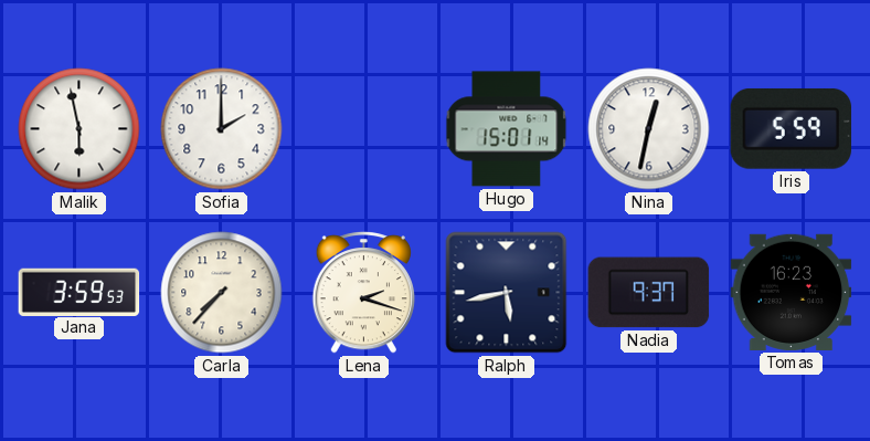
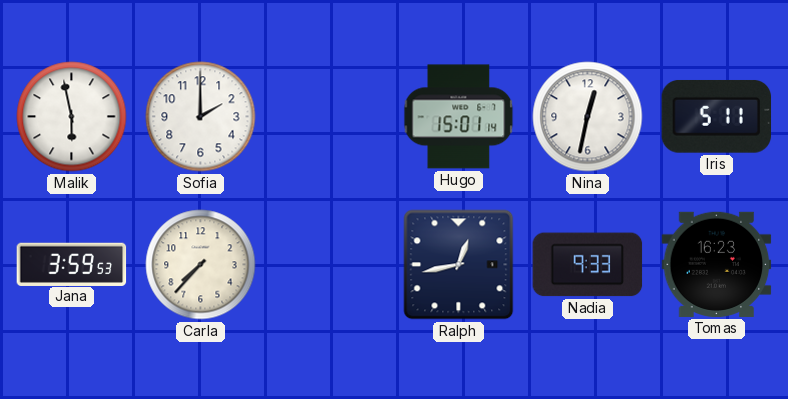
Iris: 5:59 -> 5:11
Lena: 2:18 -> none
Ralph: 5:43 -> 12:43
Nadia: 9:37 -> 9:33
